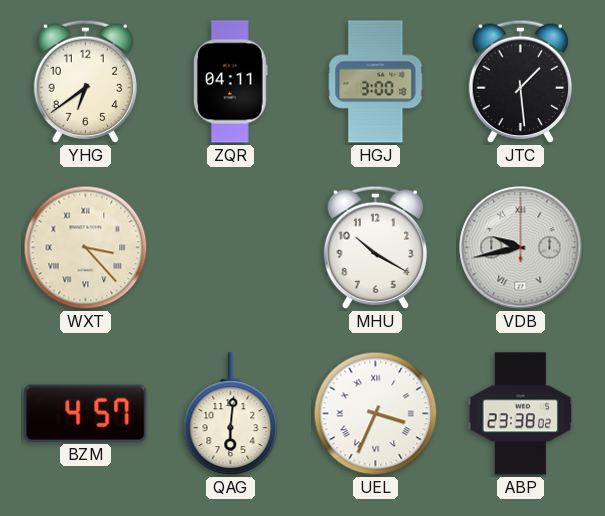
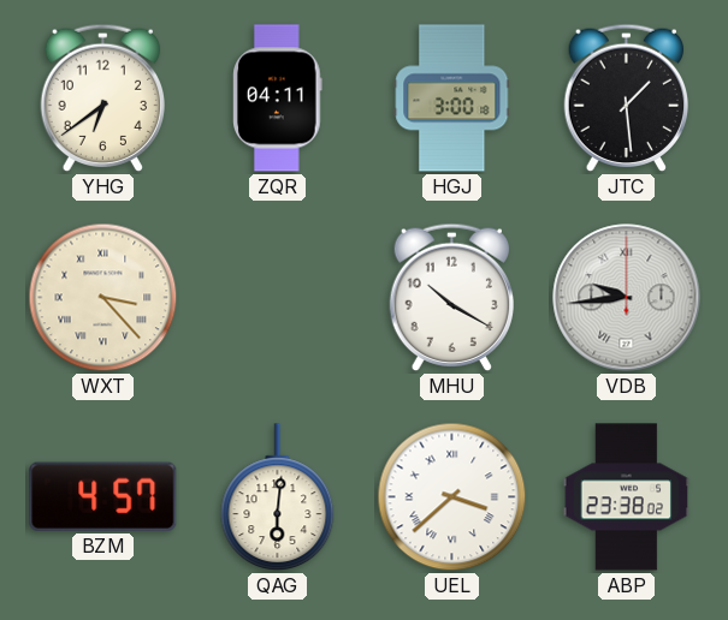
VDB: 9:43 -> 9:44
UEL: 3:34 -> 3:38
